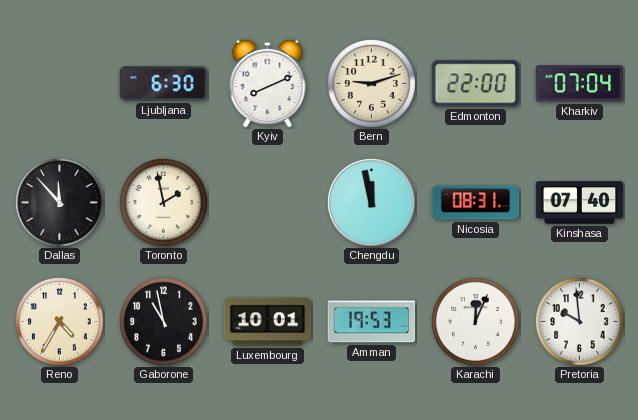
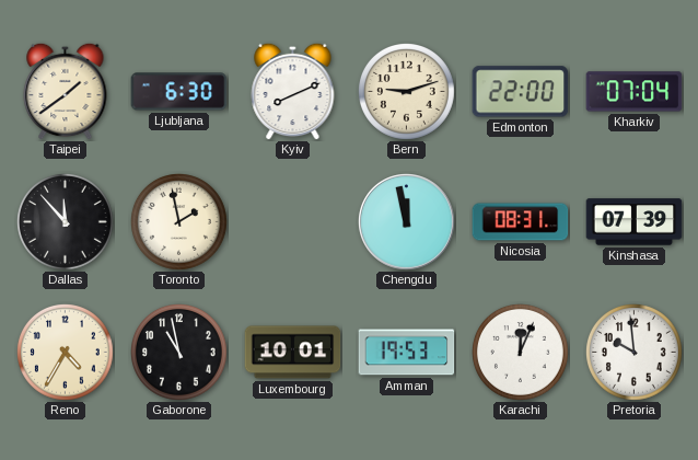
Taipei: none -> 1:39
Kinshasa: 07:40 -> 07:39
